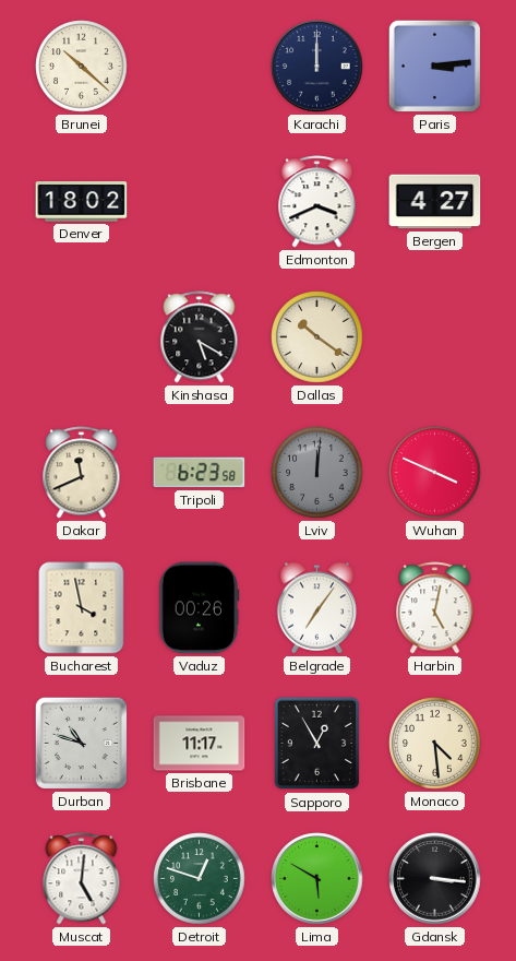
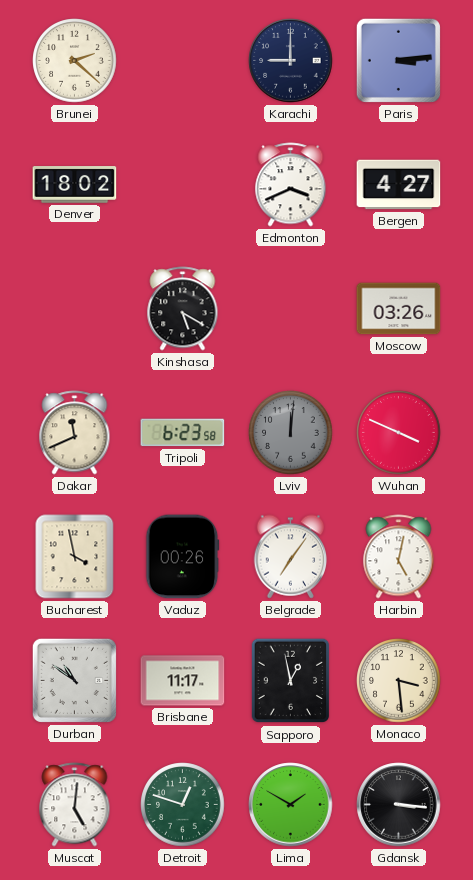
Brunei: 10:22 -> 2:22
Karachi: 12:00 -> 9:00
Dallas: 10:21 -> none
Moscow: none -> 03:26
Durban: 10:48 -> 10:51
Sapporo: 12:55 -> 12:58
Monaco: 4:29 -> 3:29
Lima: 5:50 -> 1:50
